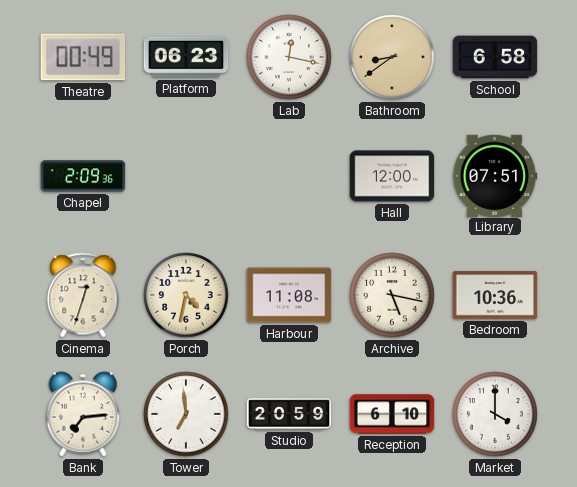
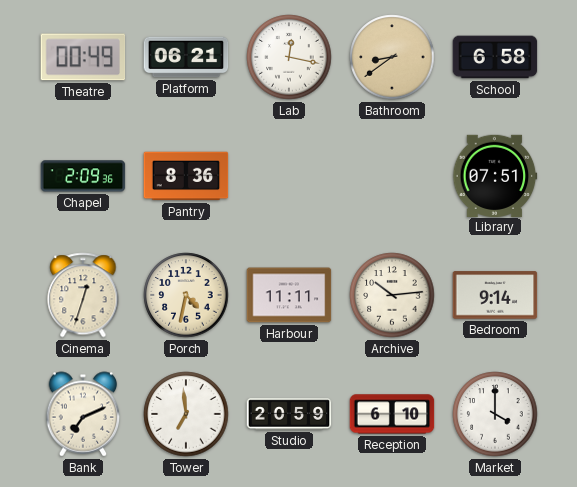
Platform: 06:23 -> 06:21
Pantry: none -> 8:36
Hall: 12:00 -> none
Harbour: 11:08 -> 11:11
Archive: 5:17 -> 10:14
Bedroom: 10:36 -> 9:14
Bank: 7:14 -> 7:11
